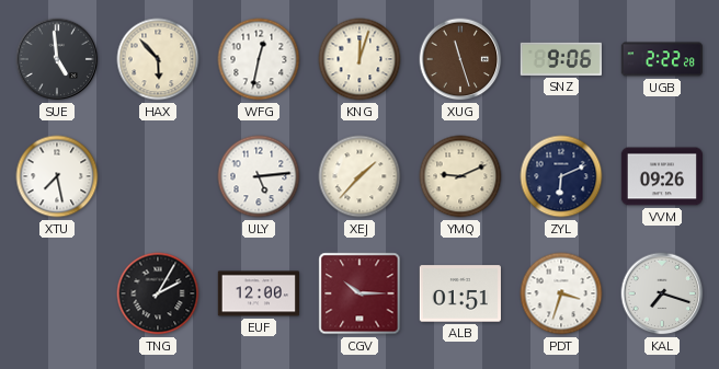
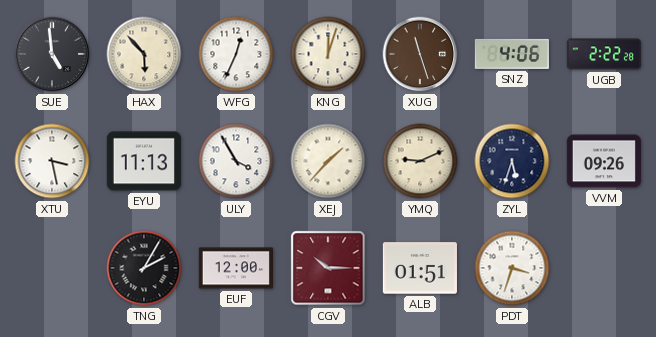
WFG: 12:32 -> 12:34
SNZ: 9:06 -> 4:06
XTU: 7:28 -> 3:28
EYU: none -> 11:13
ULY: 5:14 -> 3:55
ZYL: 6:11 -> 5:33
KAL: 7:18 -> none
